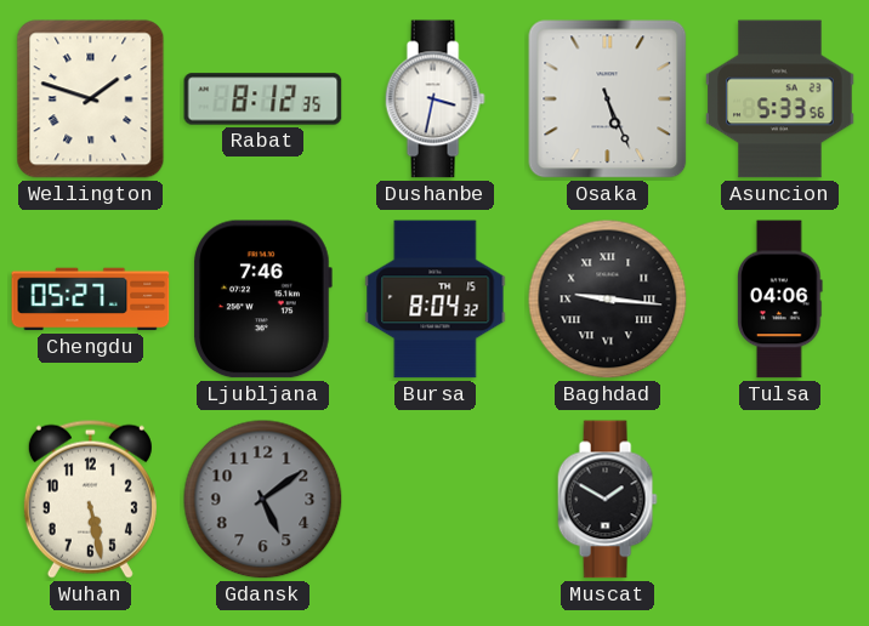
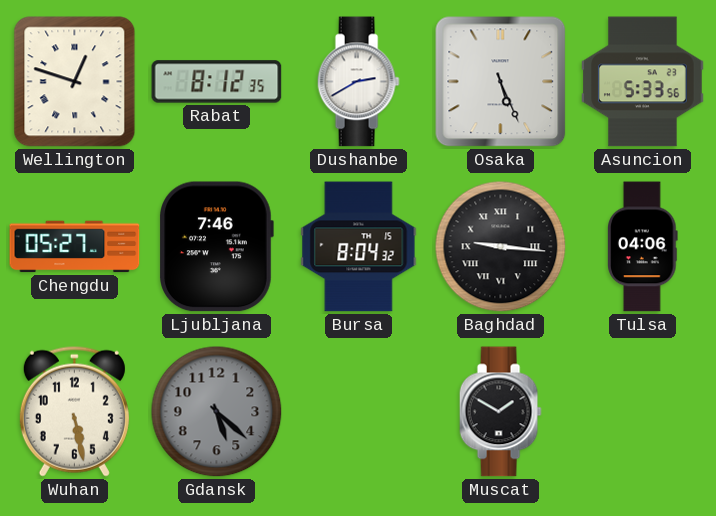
Wellington: 1:48 -> 12:48
Dushanbe: 3:32 -> 2:40
Gdansk: 5:09 -> 5:22
